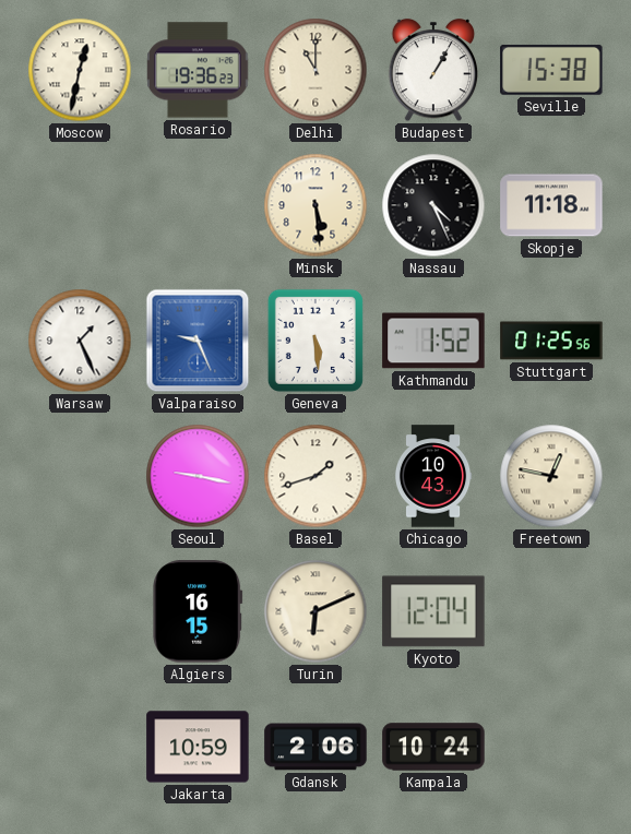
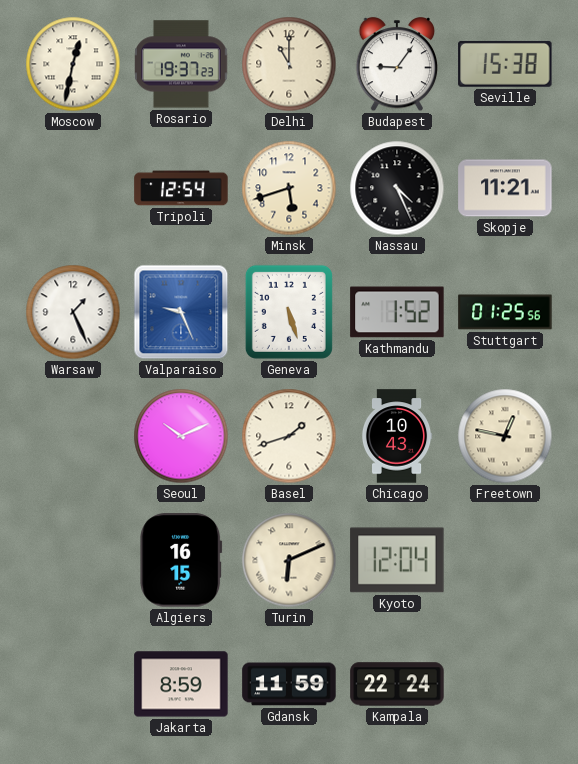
Rosario: 19:36 -> 19:37
Budapest: 1:05 -> 9:06
Tripoli: none -> 12:54
Minsk: 5:29 -> 5:42
Skopje: 11:18 -> 11:21
Geneva: 5:29 -> 5:27
Seoul: 9:17 -> 10:11
Jakarta: 10:59 -> 8:59
Gdansk: 2:06 -> 11:59
Kampala: 10:24 -> 22:24
